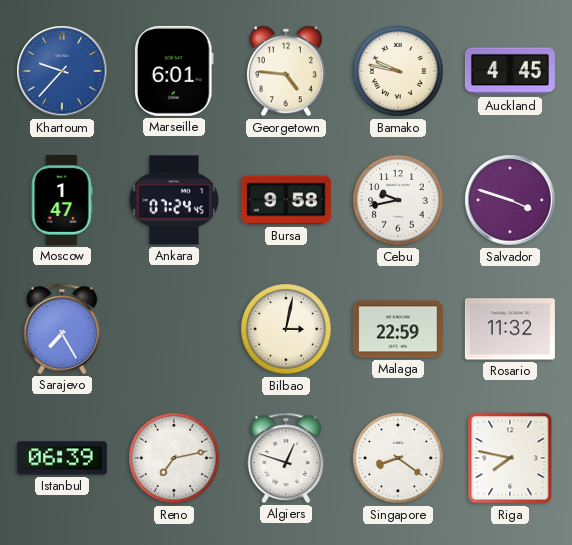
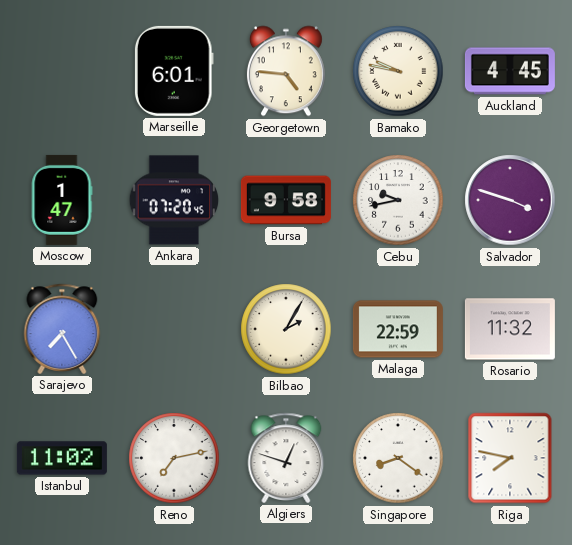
Khartoum: 9:37 -> none
Ankara: 07:24 -> 07:20
Bilbao: 3:02 -> 2:05
Istanbul: 06:39 -> 11:02
